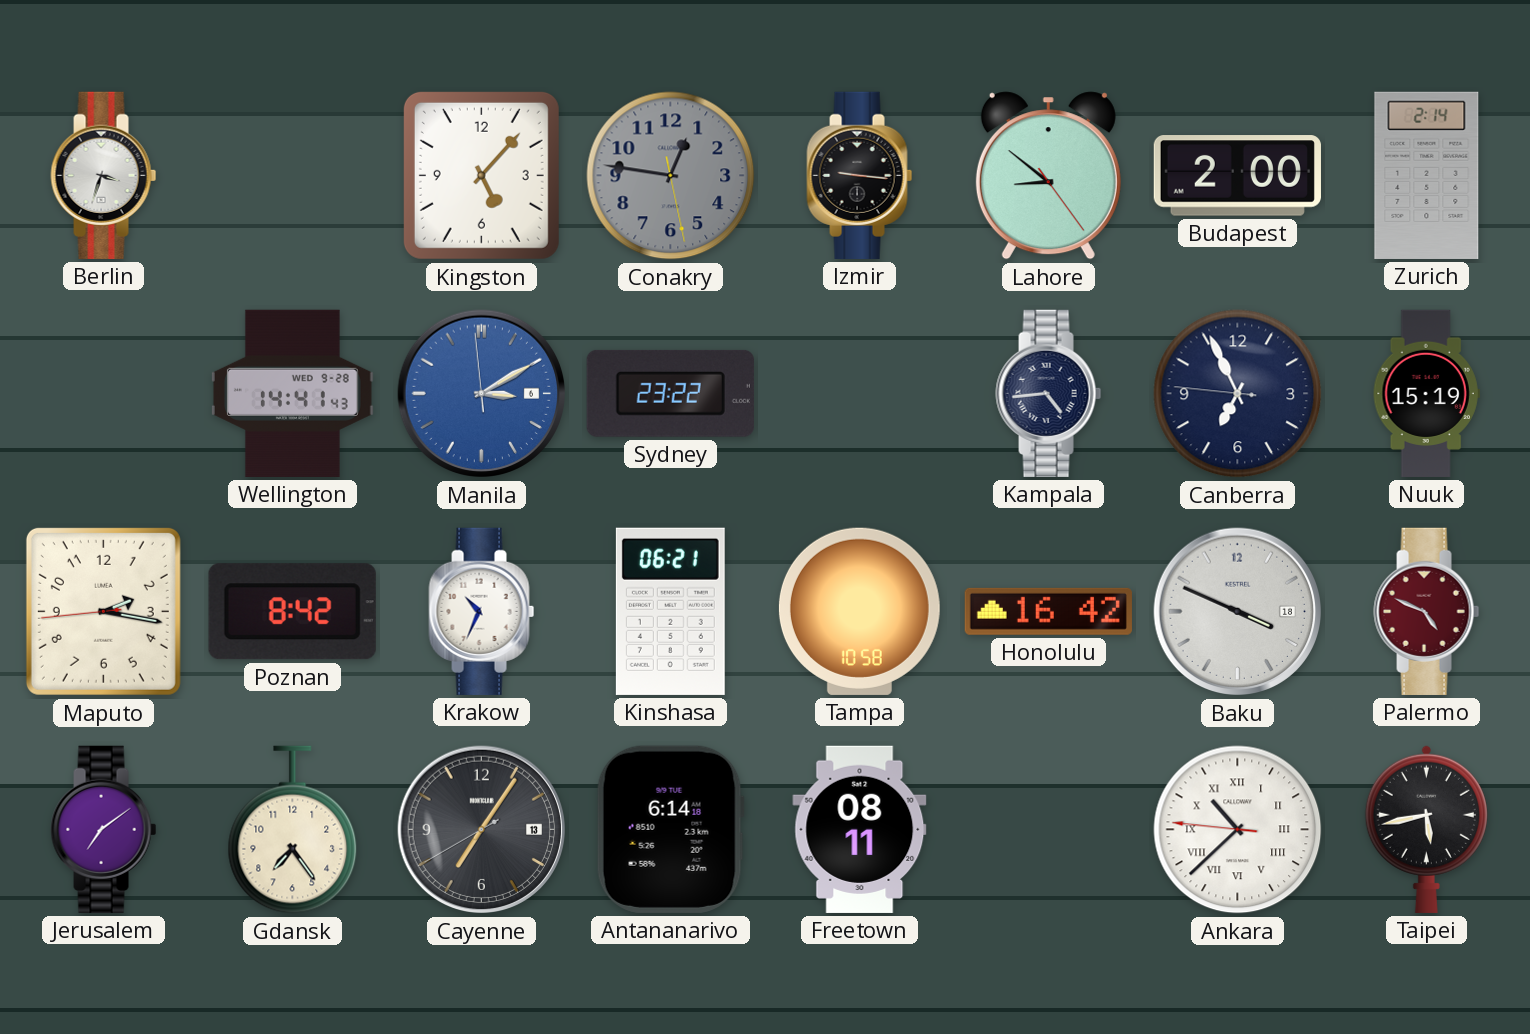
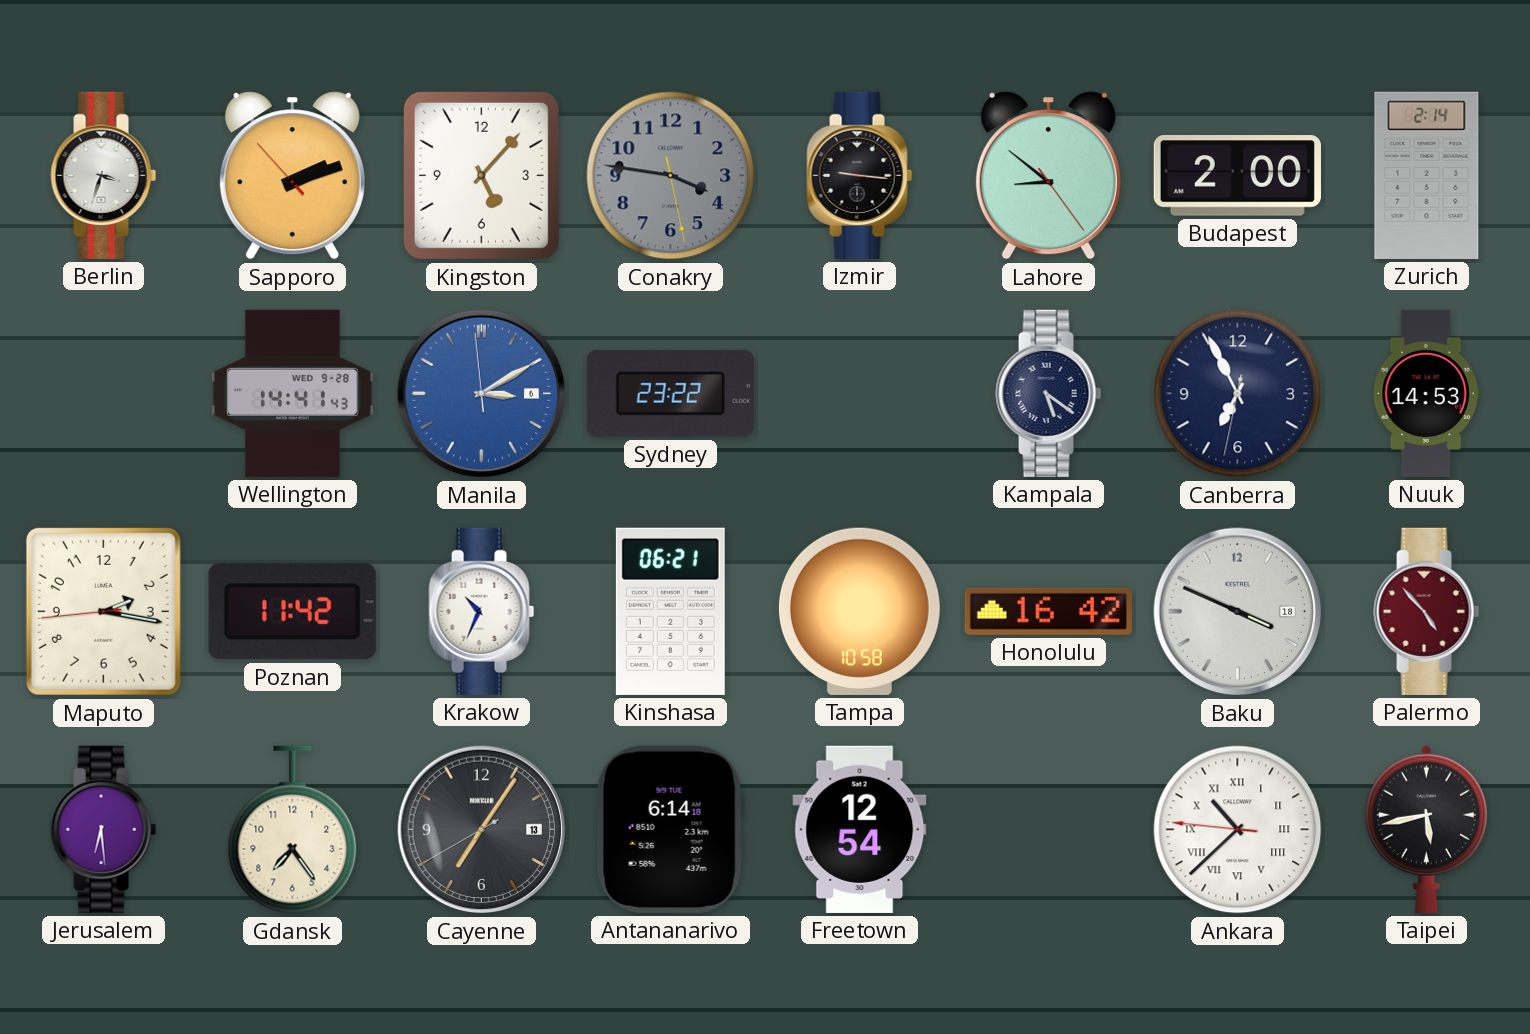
Sapporo: none -> 2:11
Conakry: 12:46 -> 3:46
Kampala: 4:44 -> 5:21
Canberra: 6:55:46 -> 6:55:32
Nuuk: 15:19 -> 14:53
Poznan: 8:42 -> 11:42
Palermo: 4:49 -> 4:53
Jerusalem: 7:09 -> 6:29
Freetown: 08:11 -> 12:54
